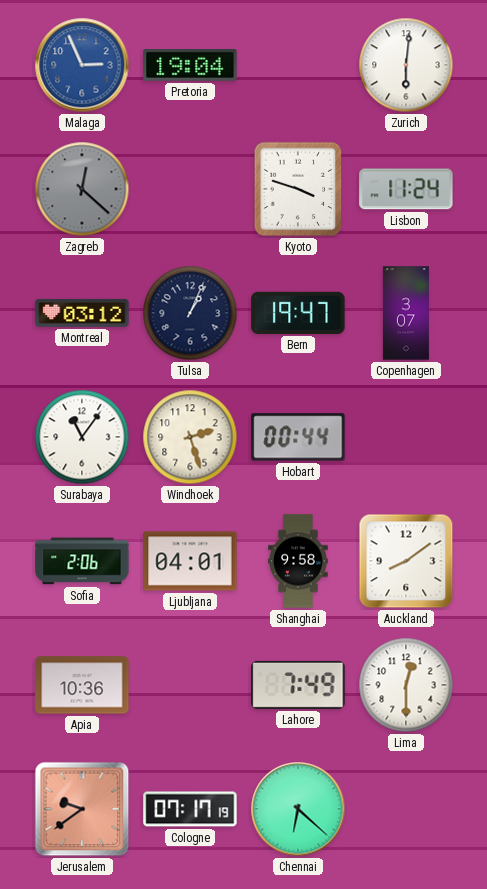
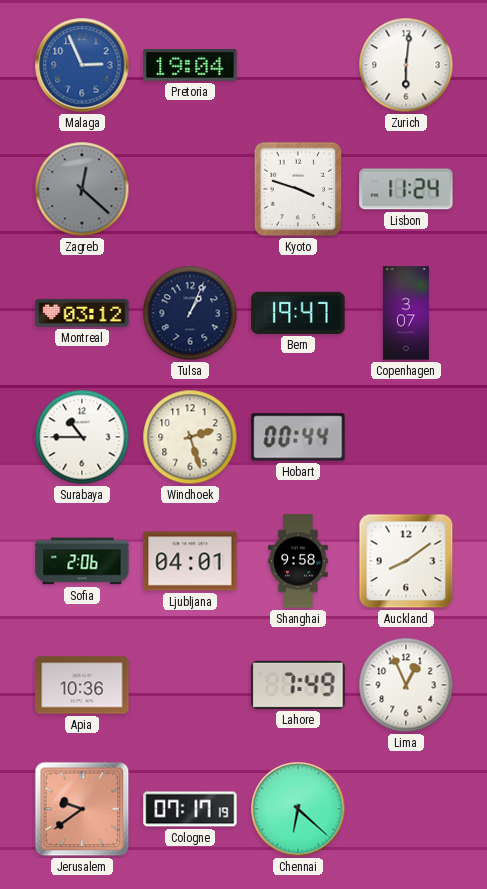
Surabaya: 11:06 -> 10:45
Lima: 12:30 -> 12:56
